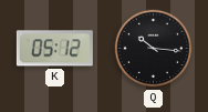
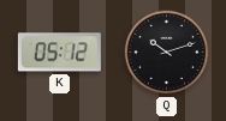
Q: 10:16 -> 10:12
